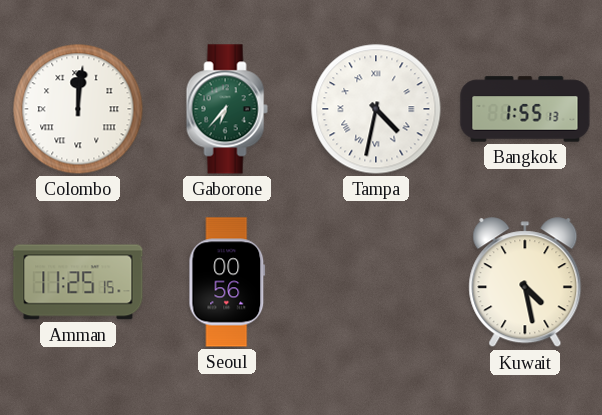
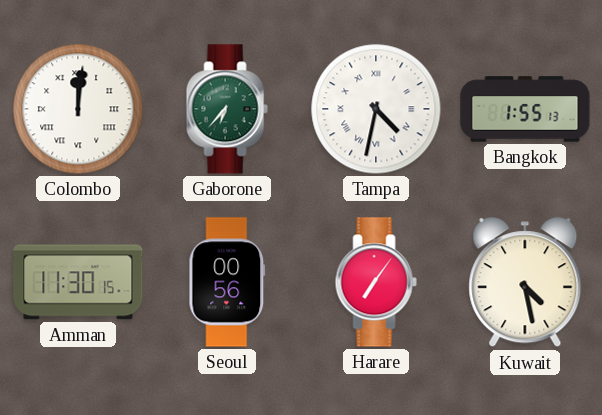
Amman: 11:25 -> 11:30
Harare: none -> 7:06
